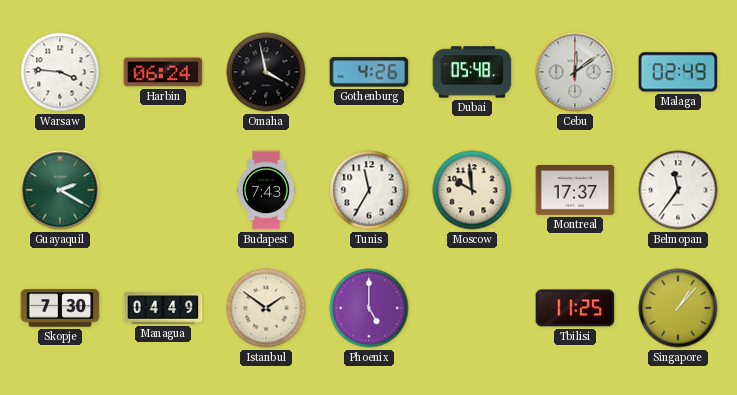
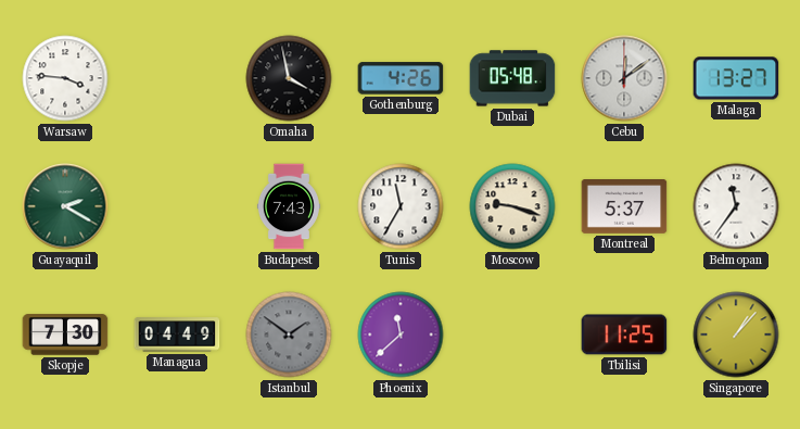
Harbin: 06:24 -> none
Malaga: 02:49 -> 13:27
Moscow: 9:59 -> 9:18
Montreal: 17:37 -> 5:37
Istanbul dial: cream -> grey
Phoenix: 5:00 -> 11:38
